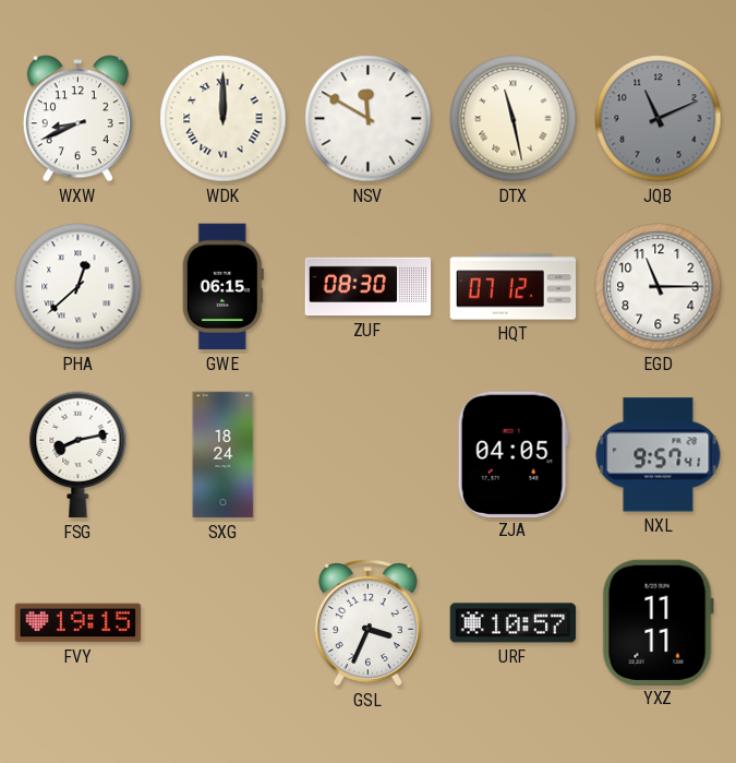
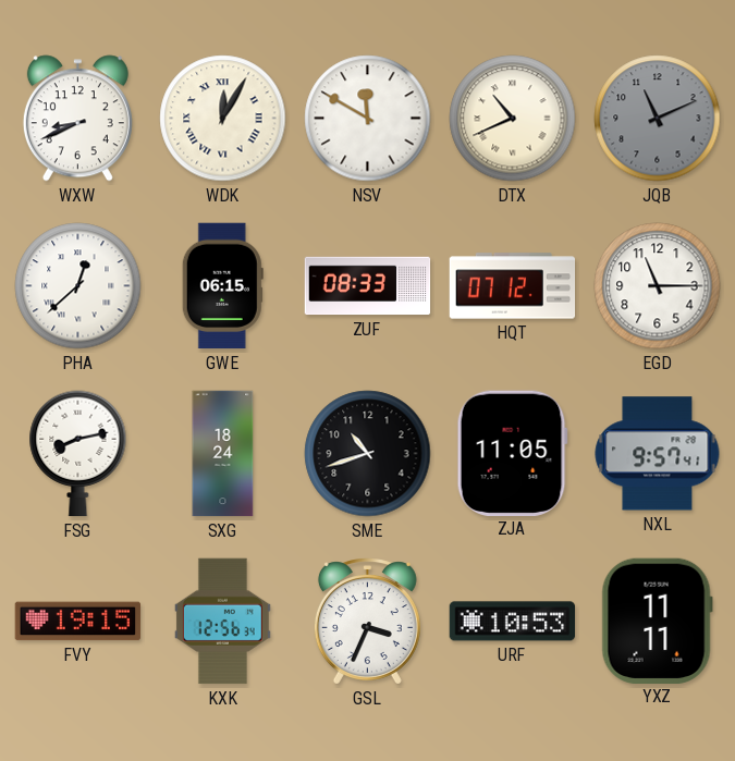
WDK: 12:00 -> 12:05
DTX: 11:28 -> 10:41
ZUF: 08:30 -> 08:33
SME: none -> 10:42
ZJA: 04:05 -> 11:05
KXK: none -> 12:56
URF: 10:57 -> 10:53
